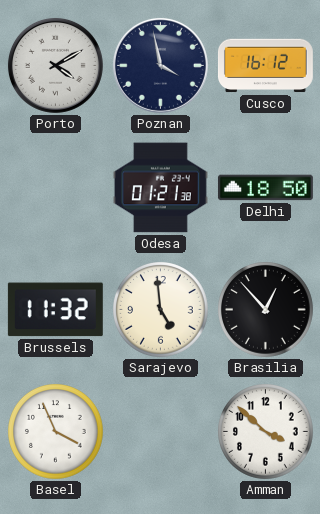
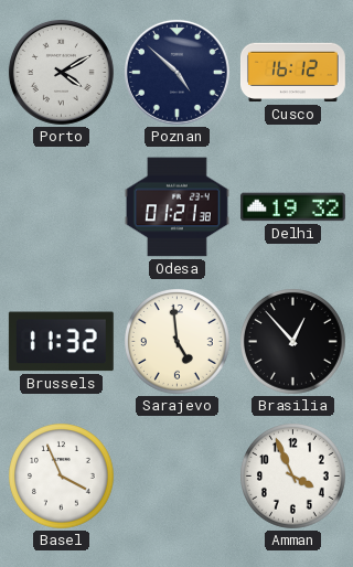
Poznan: 3:58 -> 4:52
Delhi: 18:50 -> 19:32
Amman: 3:52 -> 3:56
